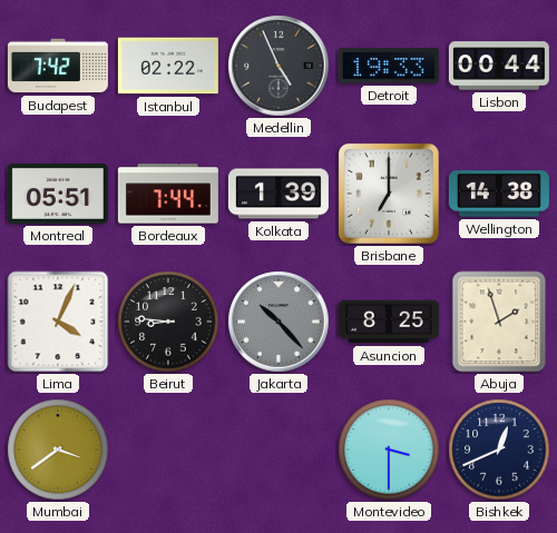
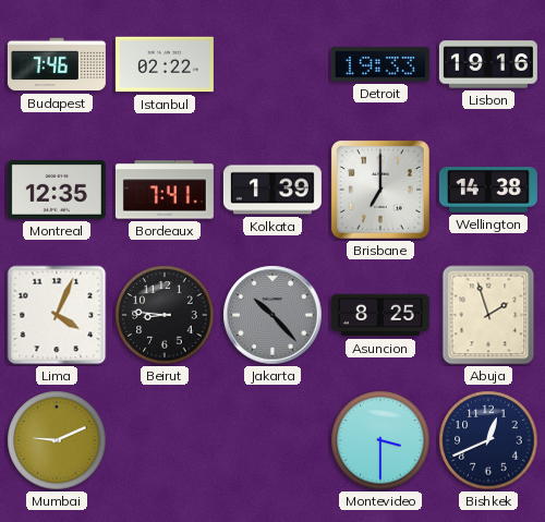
Budapest: 7:42 -> 7:46
Medellin: 4:56 -> none
Lisbon: 00:44 -> 19:16
Montreal: 05:51 -> 12:35
Bordeaux: 7:44 -> 7:41
Mumbai: 3:39 -> 9:11
